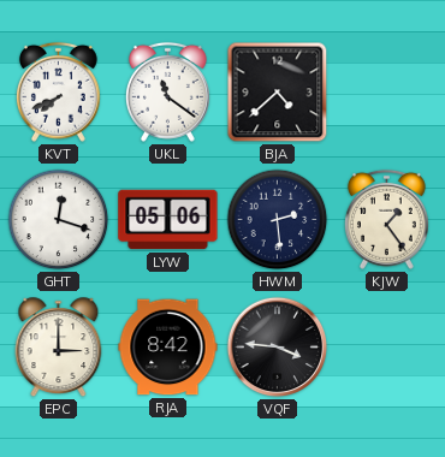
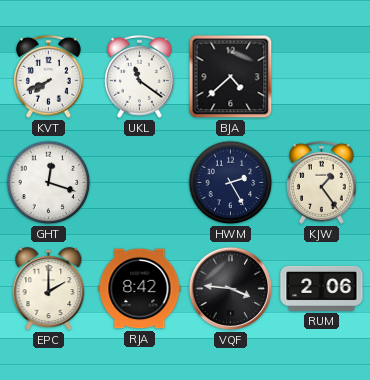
LYW: 05:06 -> none
HWM: 2:29 -> 2:25
EPC: 3:00 -> 2:00
RUM: none -> 2:06
